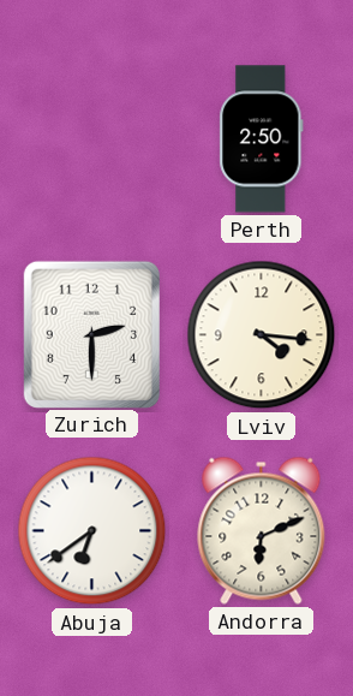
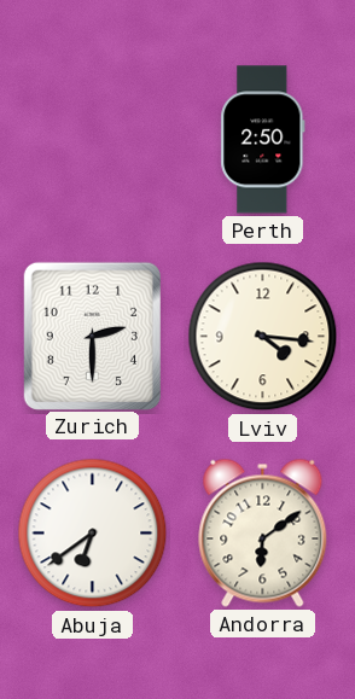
Andorra: 6:11 -> 6:09
